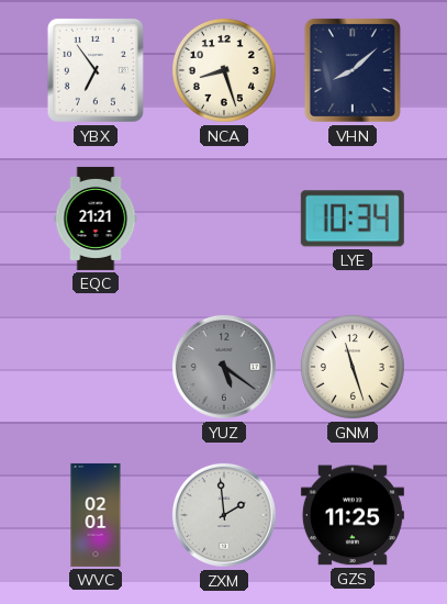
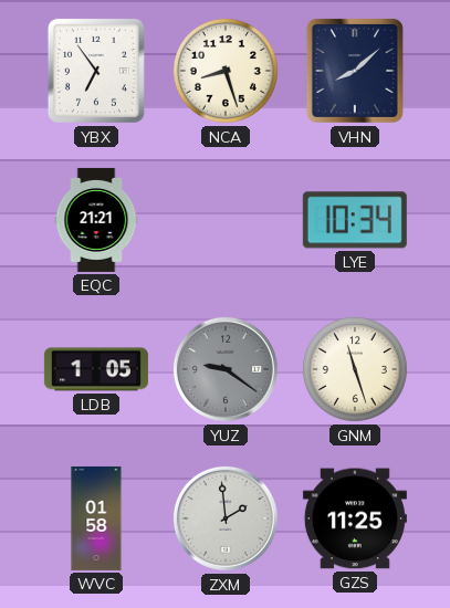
LDB: none -> 1:05
YUZ: 5:21 -> 9:21
WVC: 02:01 -> 01:58
